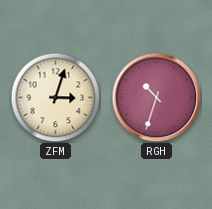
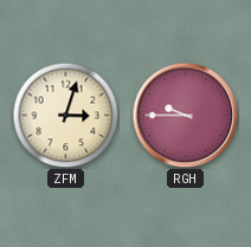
RGH: 10:33 -> 9:45
